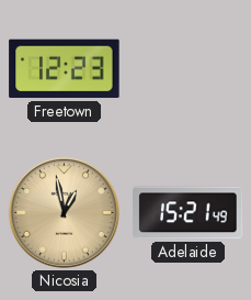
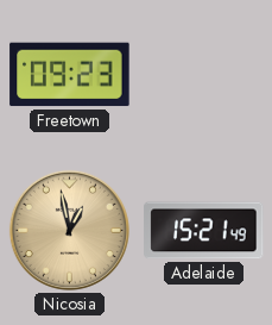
Freetown: 12:23 -> 09:23
